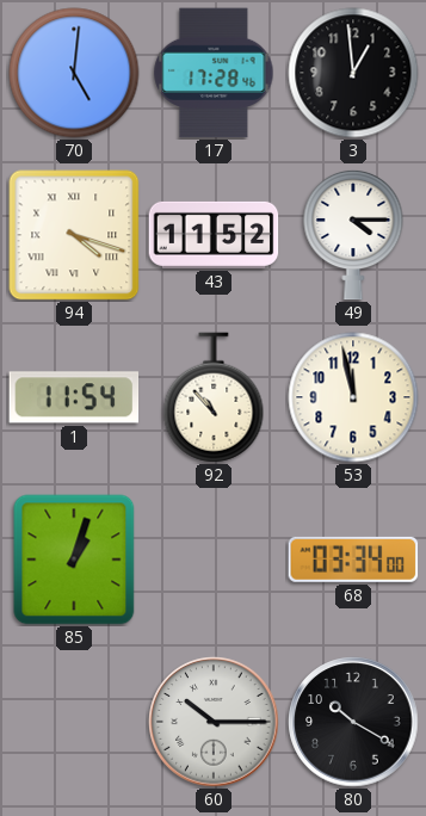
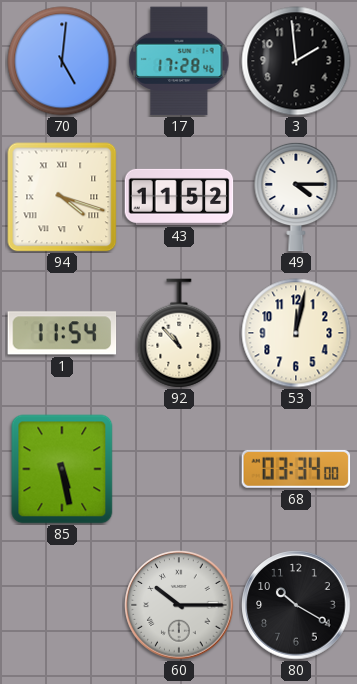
3: 12:59 -> 1:59
53: 11:58 -> 12:02
85: 1:03 -> 5:28
